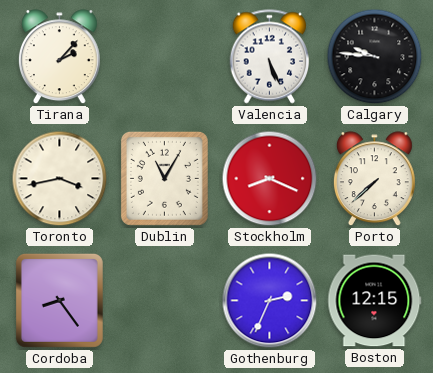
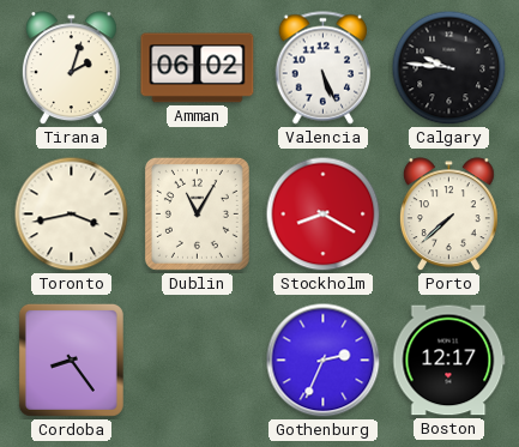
Tirana: 2:07 -> 2:03
Amman: none -> 06:02
Stockholm: 8:19 -> 8:20
Boston: 12:15 -> 12:17
